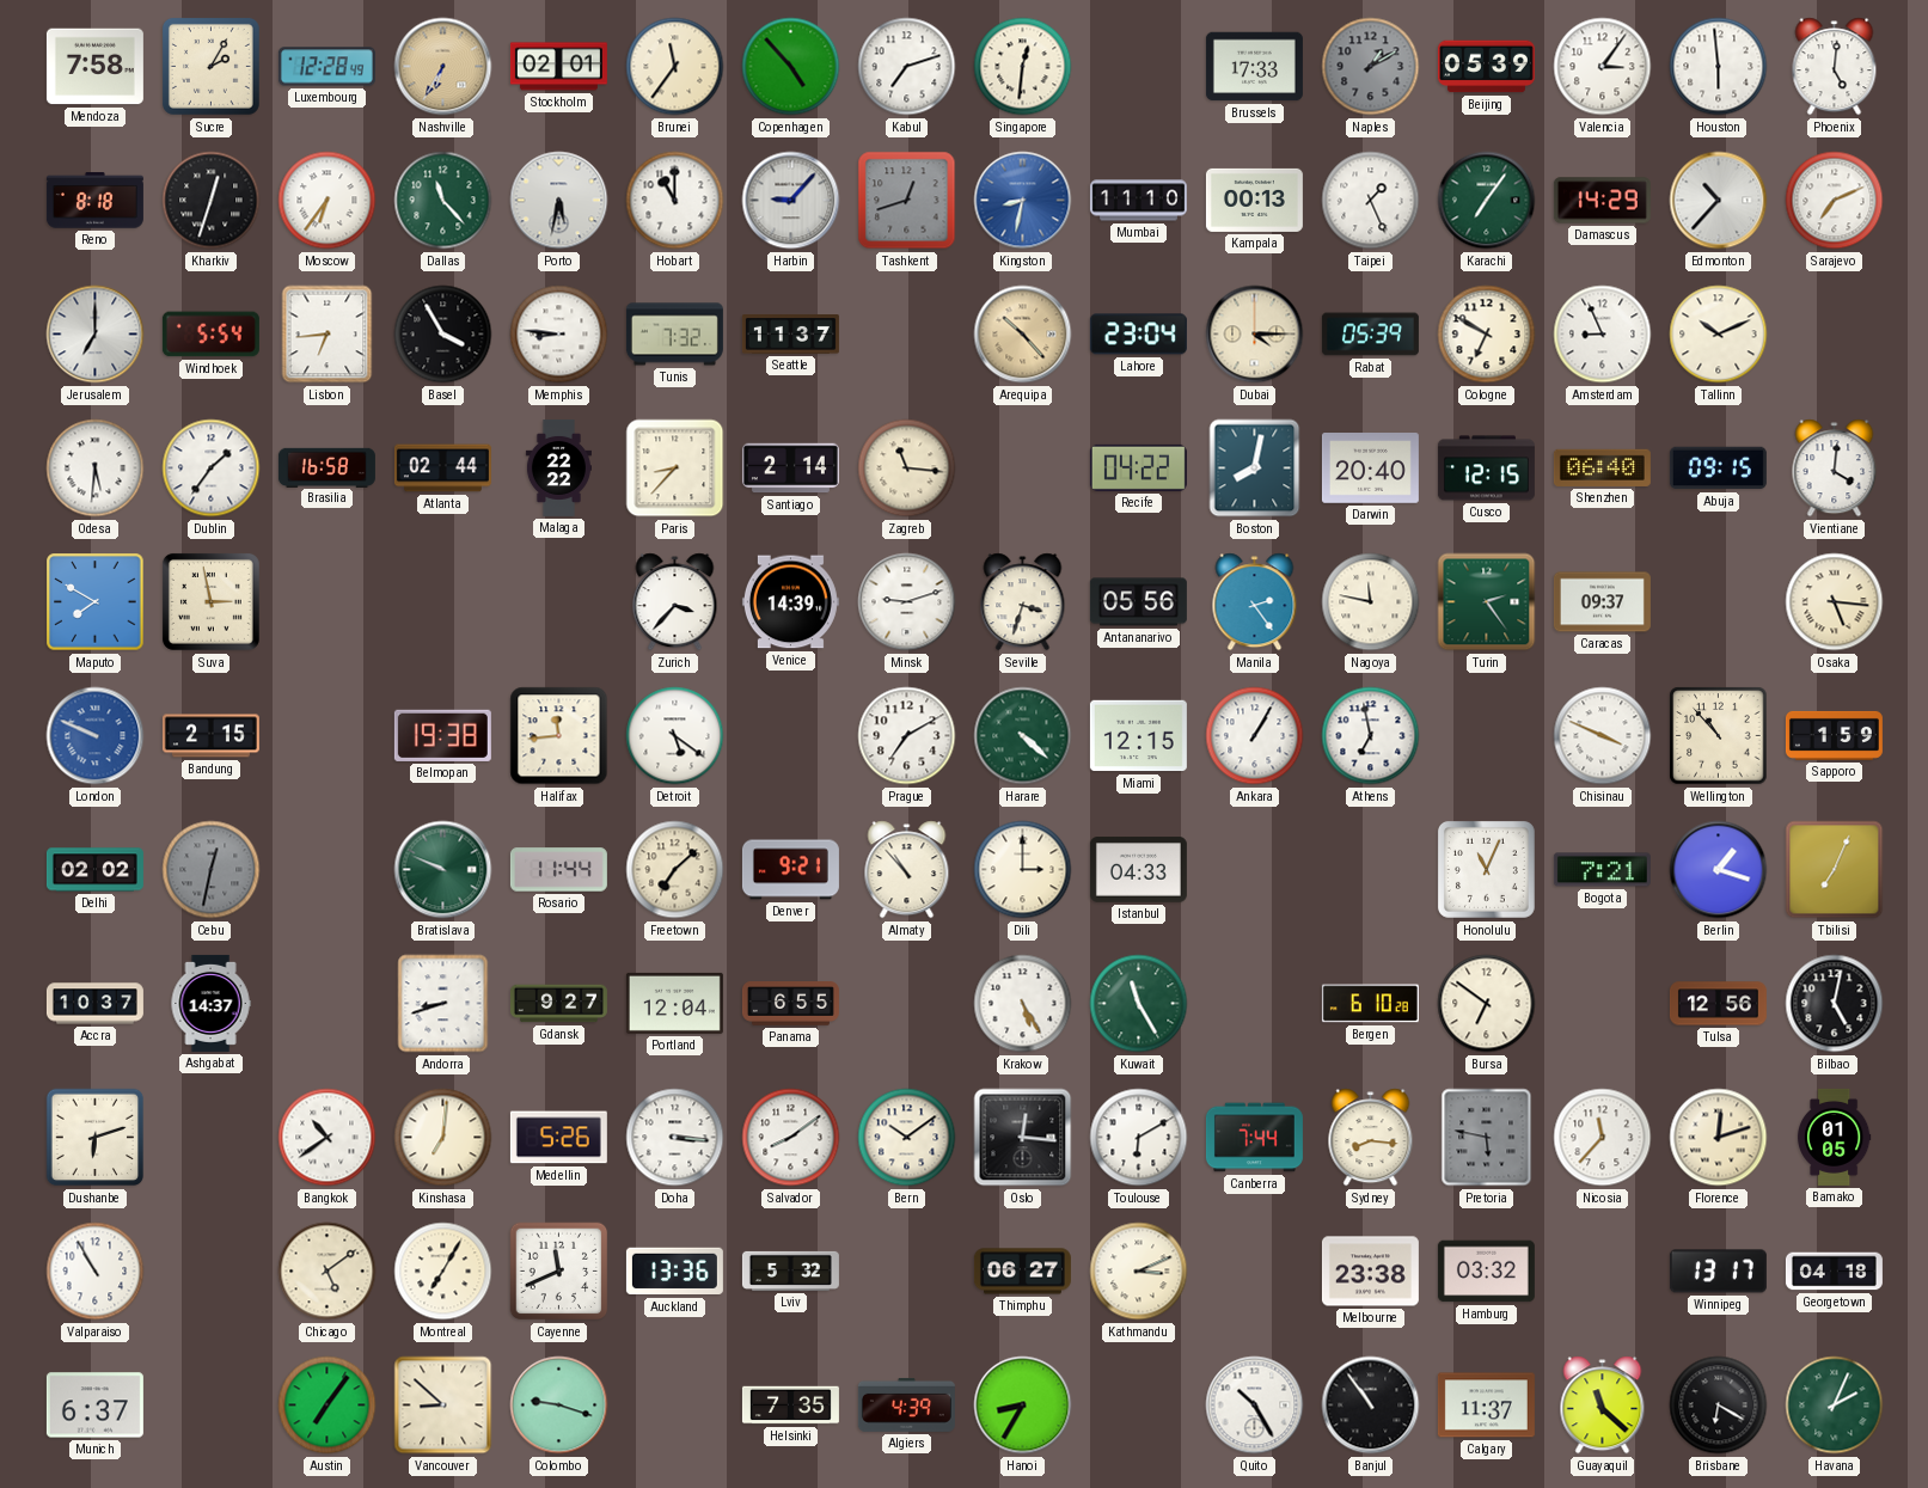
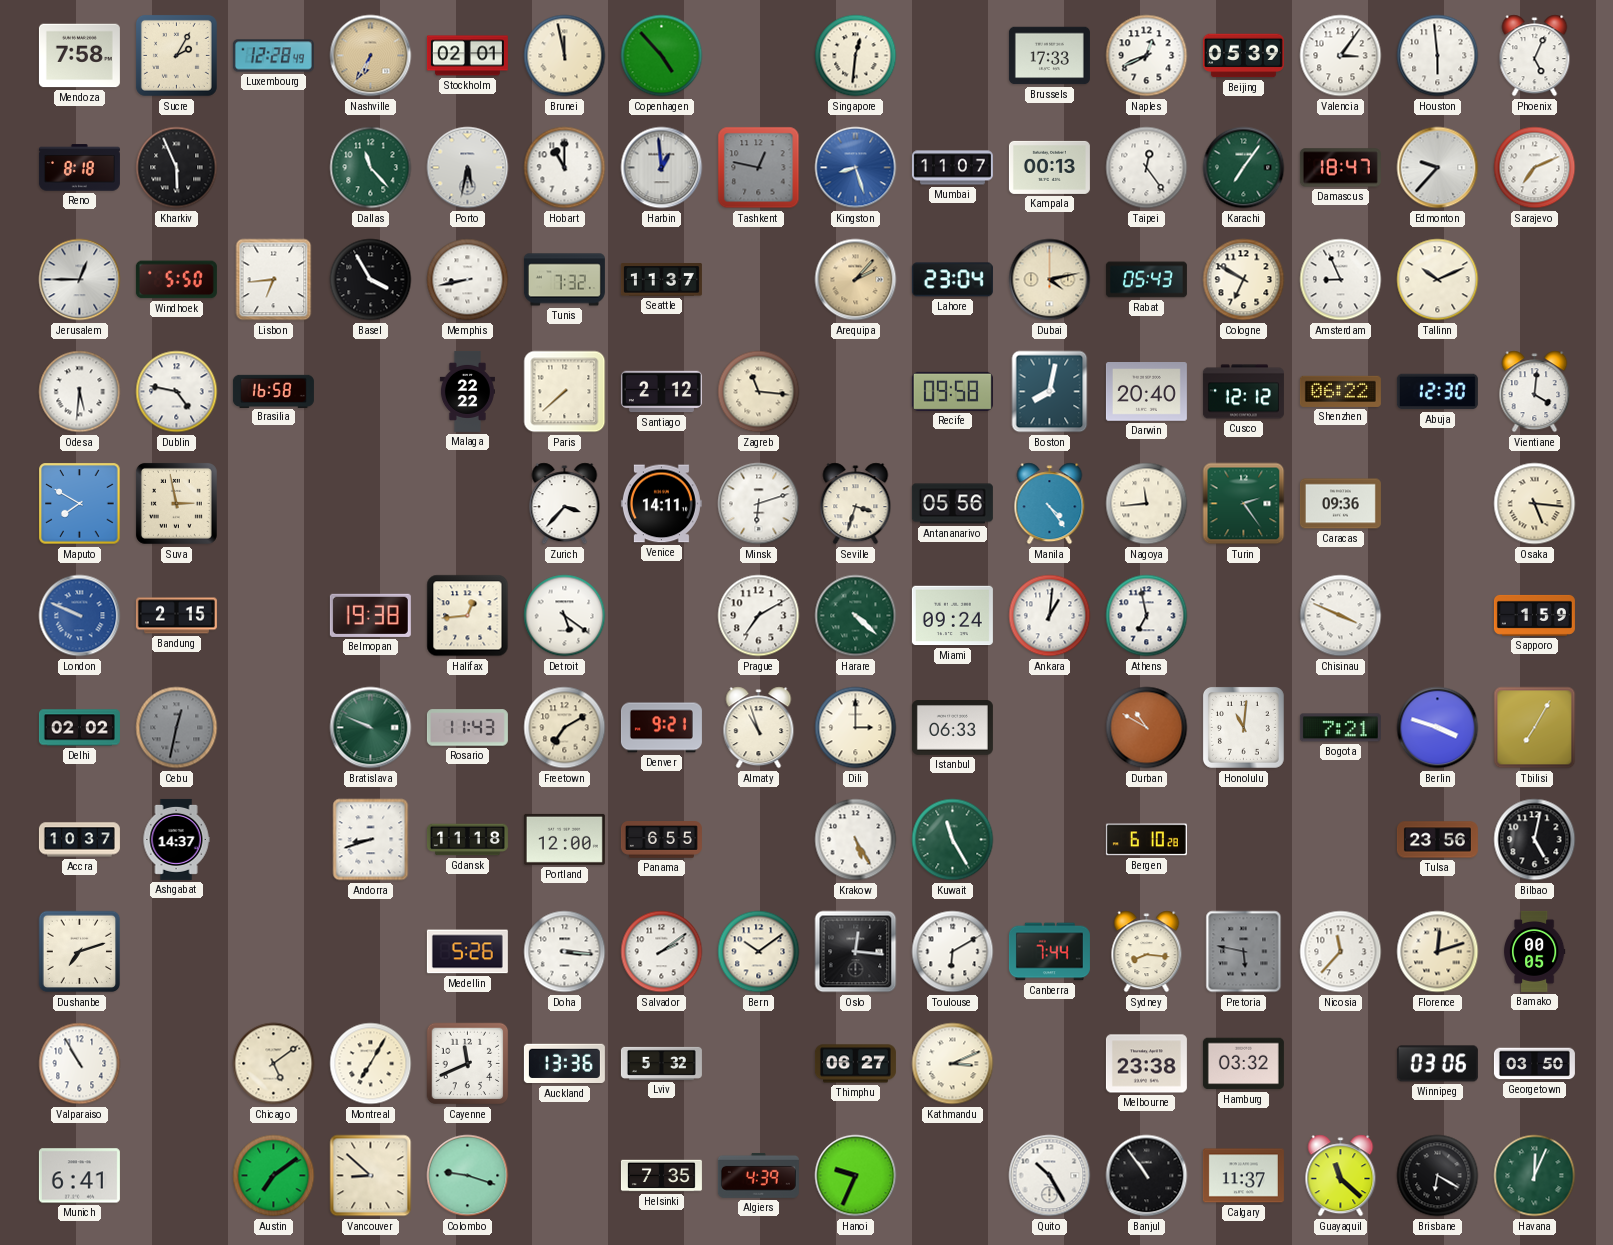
Brunei: 11:36 -> 11:58
Kabul: 7:12 -> none
Naples: 1:10 -> 12:41
Naples dial: grey -> white
Phoenix: 5:01 -> 5:04
Kharkiv: 12:33 -> 5:56
Moscow: 6:36 -> none
Harbin: 9:07 -> 12:59
Tashkent: 12:42 -> 12:47
Kingston: 8:32 -> 8:27
Mumbai: 11:10 -> 11:07
Taipei: 1:26 -> 12:24
Damascus: 14:29 -> 18:47
Edmonton: 10:37 -> 9:37
Jerusalem: 7:00 -> 12:45
Windhoek: 5:54 -> 5:50
Memphis: 8:46 -> 8:43
Arequipa: 10:23 -> 2:07
Dubai: 4:15 -> 4:13
Rabat: 05:39 -> 05:43
Dublin: 1:36 -> 4:47
Atlanta: 02:44 -> none
Paris: 8:37 -> 7:38
Santiago: 2:14 -> 2:12
Recife: 04:22 -> 09:58
Cusco: 12:15 -> 12:12
Shenzhen: 06:40 -> 06:22
Abuja: 09:15 -> 12:30
Venice: 14:39 -> 14:11
Minsk: 9:12 -> 6:12
Manila: 2:24 -> 4:24
Nagoya: 11:47 -> 11:44
Caracas: 09:37 -> 09:36
Halifax: 11:44 -> 12:44
Miami: 12:15 -> 09:24
Ankara: 1:05 -> 1:01
Wellington: 10:53 -> none
Rosario: 11:44 -> 11:43
Freetown: 7:08 -> 7:10
Almaty: 10:53 -> 10:57
Istanbul: 04:33 -> 06:33
Durban: none -> 10:50
Honolulu: 11:04 -> 11:01
Berlin: 1:18 -> 3:48
Tbilisi: 7:04 -> 7:05
Gdansk: 9:27 -> 11:18
Portland: 12:04 -> 12:00
Bursa: 6:51 -> none
Tulsa: 12:56 -> 23:56
Dushanbe: 6:12 -> 7:12
Bangkok: 10:39 -> none
Kinshasa: 7:01 -> none
Salvador: 8:09 -> 2:09
Bamako: 01:05 -> 00:05
Winnipeg: 13:17 -> 03:06
Georgetown: 04:18 -> 03:50
Munich: 6:37 -> 6:41
Austin: 7:06 -> 7:09
Hanoi: 8:35 -> 9:34
Havana: 2:04 -> 12:04
